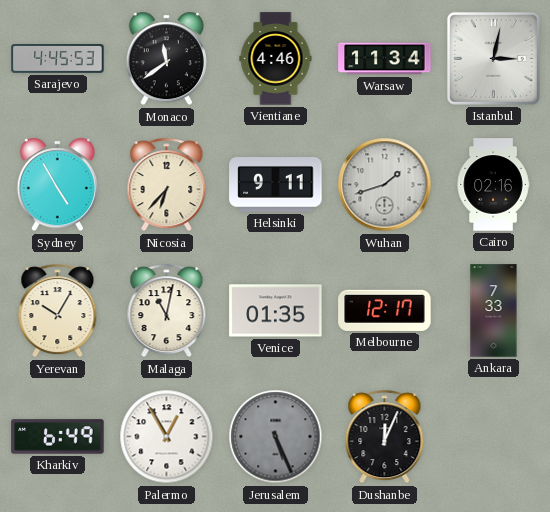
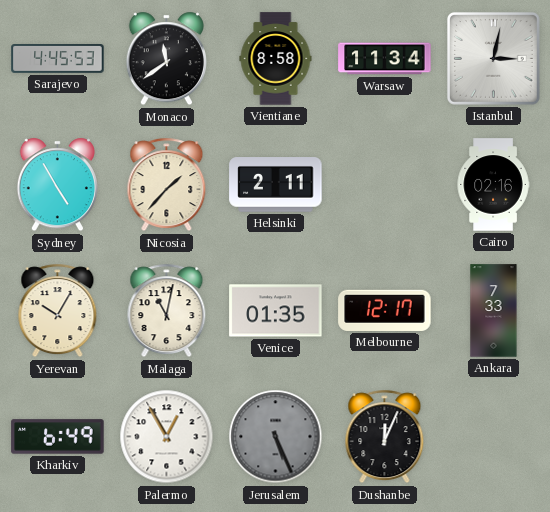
Vientiane: 4:46 -> 8:58
Nicosia: 6:37 -> 1:37
Helsinki: 9:11 -> 2:11
Wuhan: 1:42 -> none
